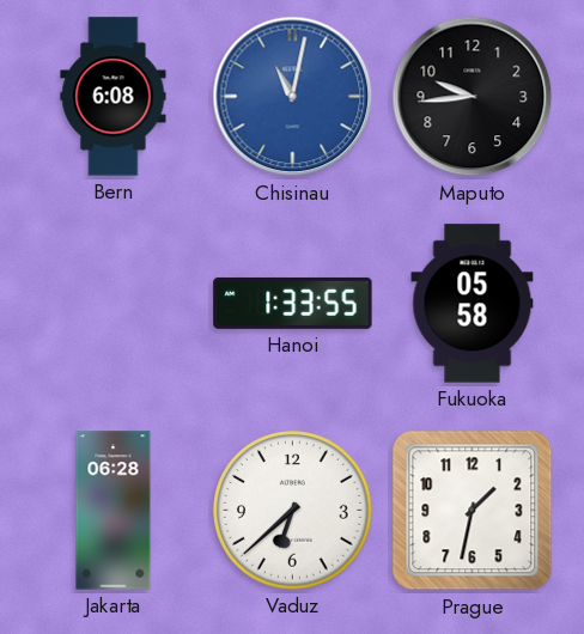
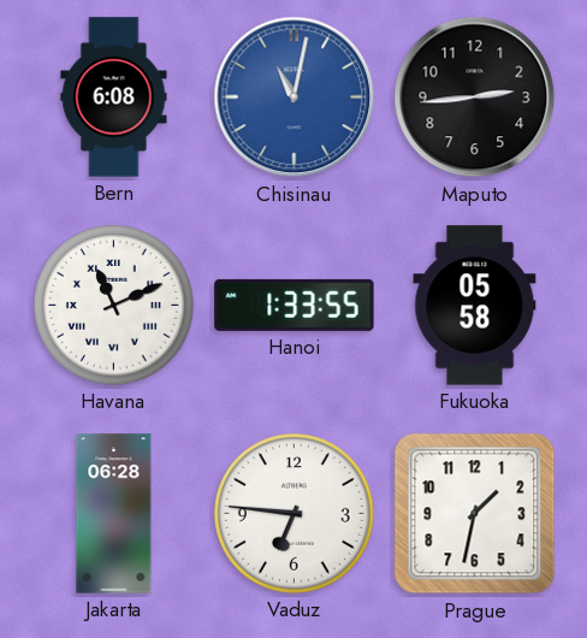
Maputo: 9:44 -> 2:44
Havana: none -> 11:11
Vaduz: 6:38 -> 6:46
